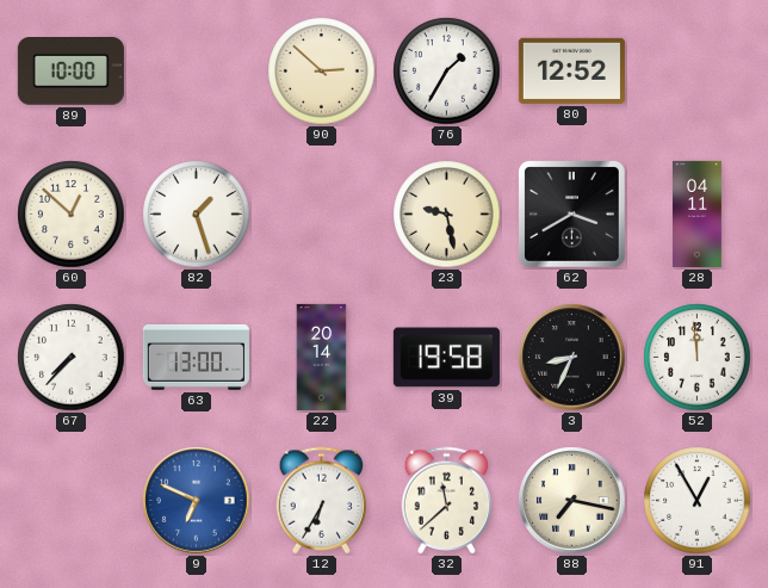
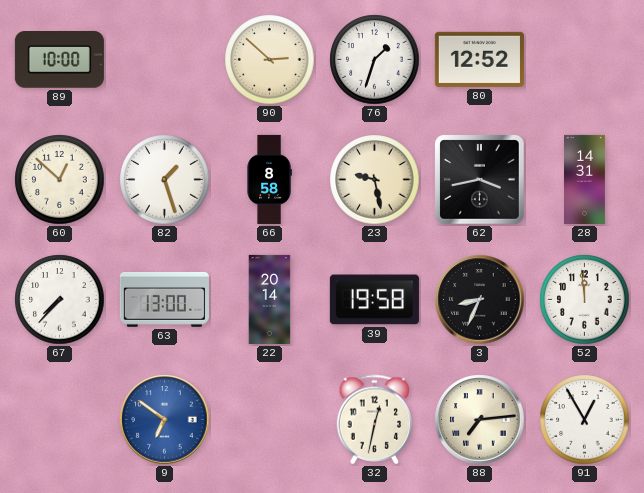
76: 1:35 -> 1:33
66: none -> 8:58
62: 3:40 -> 3:43
28: 04:11 -> 14:31
9: 6:49 -> 6:51
12: 6:35 -> none
32: 11:38 -> 12:32
88: 7:17 -> 7:14
